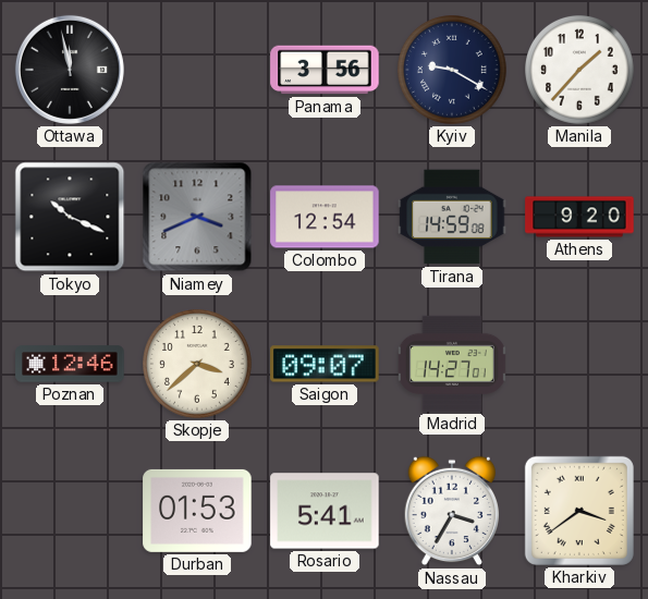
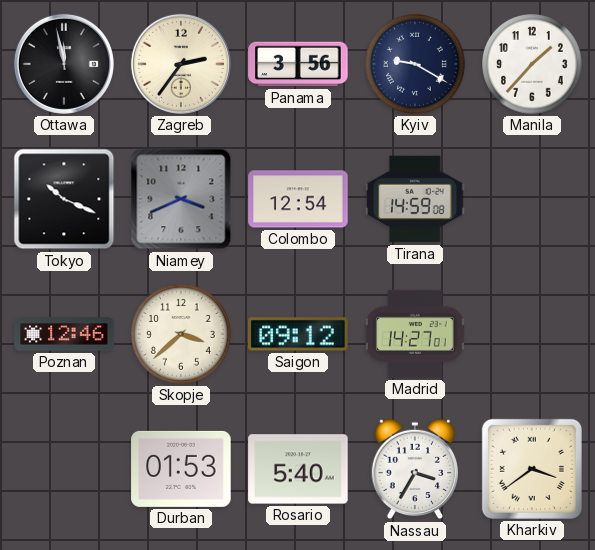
Zagreb: none -> 2:36
Athens: 9:20 -> none
Saigon: 09:07 -> 09:12
Rosario: 5:41 -> 5:40
